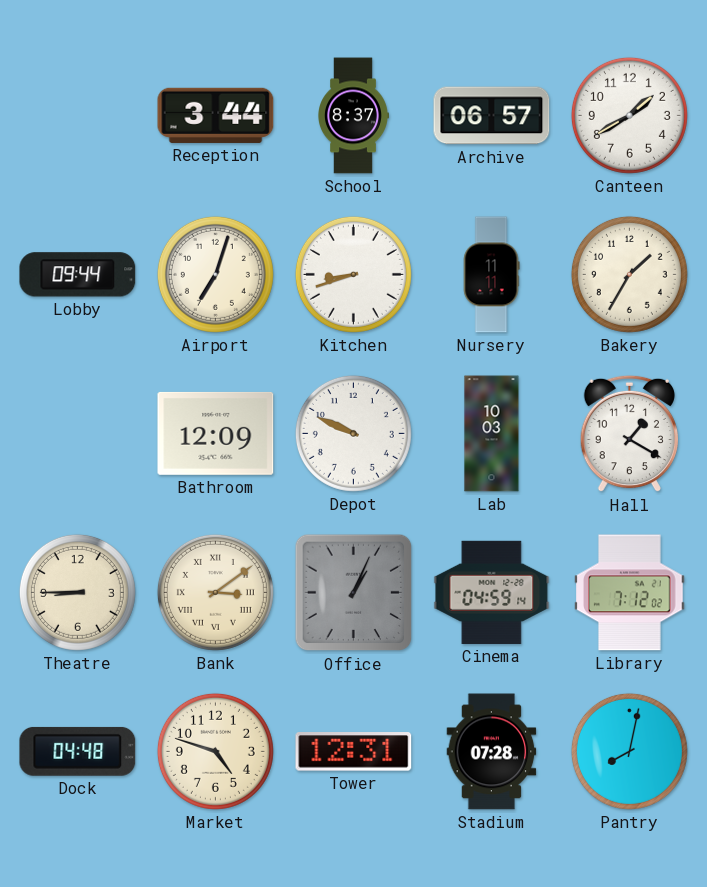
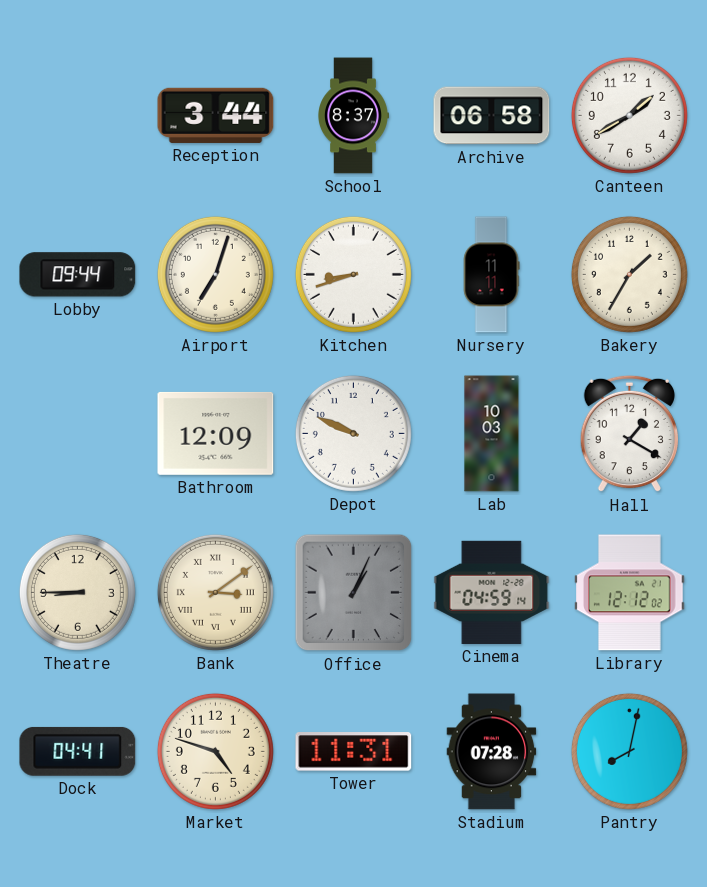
Archive: 06:57 -> 06:58
Library: 7:12 -> 12:12
Dock: 04:48 -> 04:41
Tower: 12:31 -> 11:31
